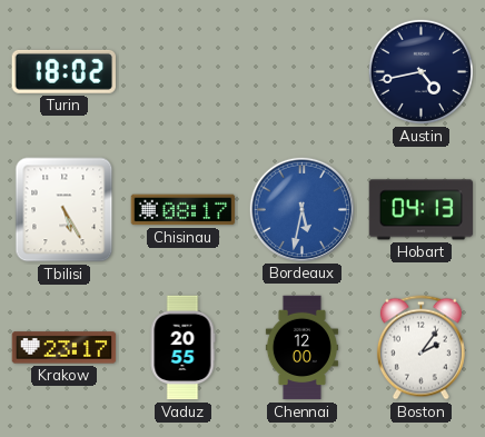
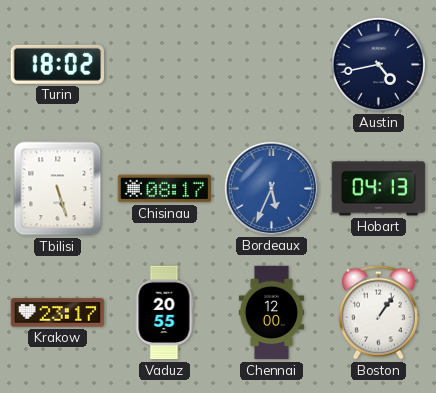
Tbilisi: 5:25 -> 5:27
Bordeaux: 5:32 -> 5:34
Boston: 2:06 -> 1:06
